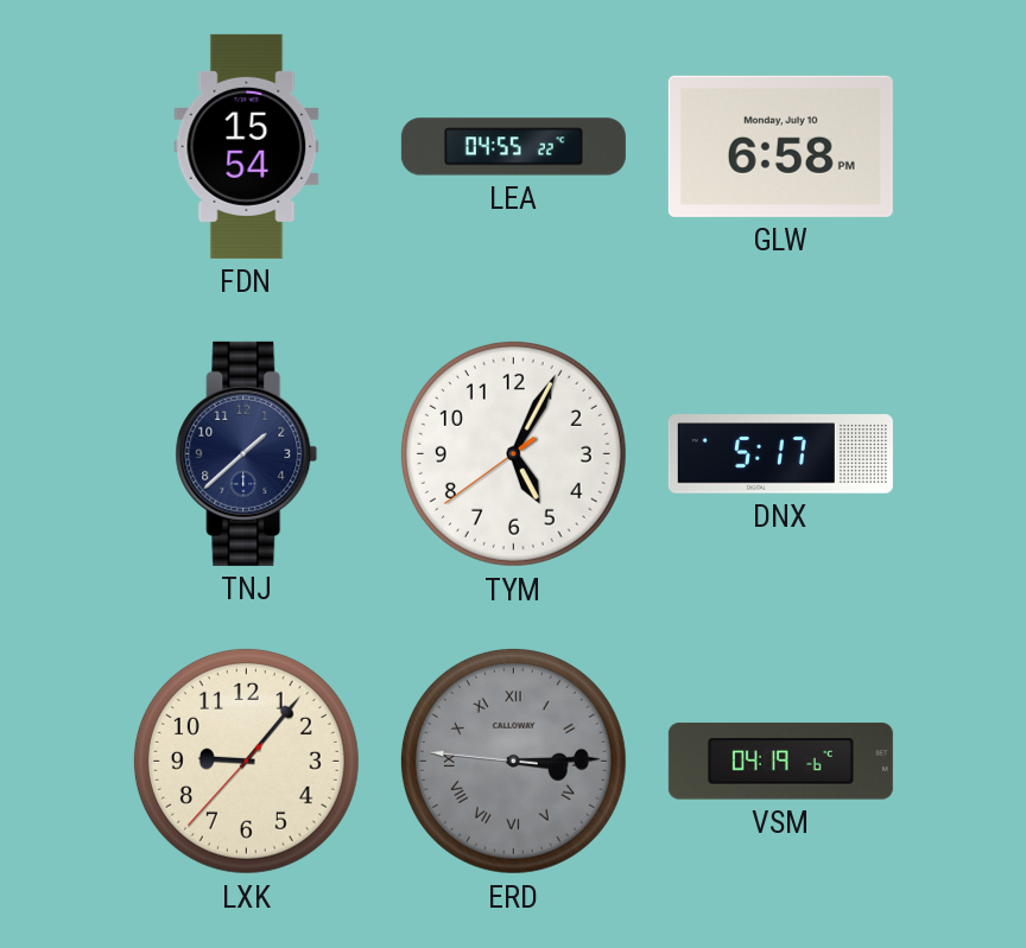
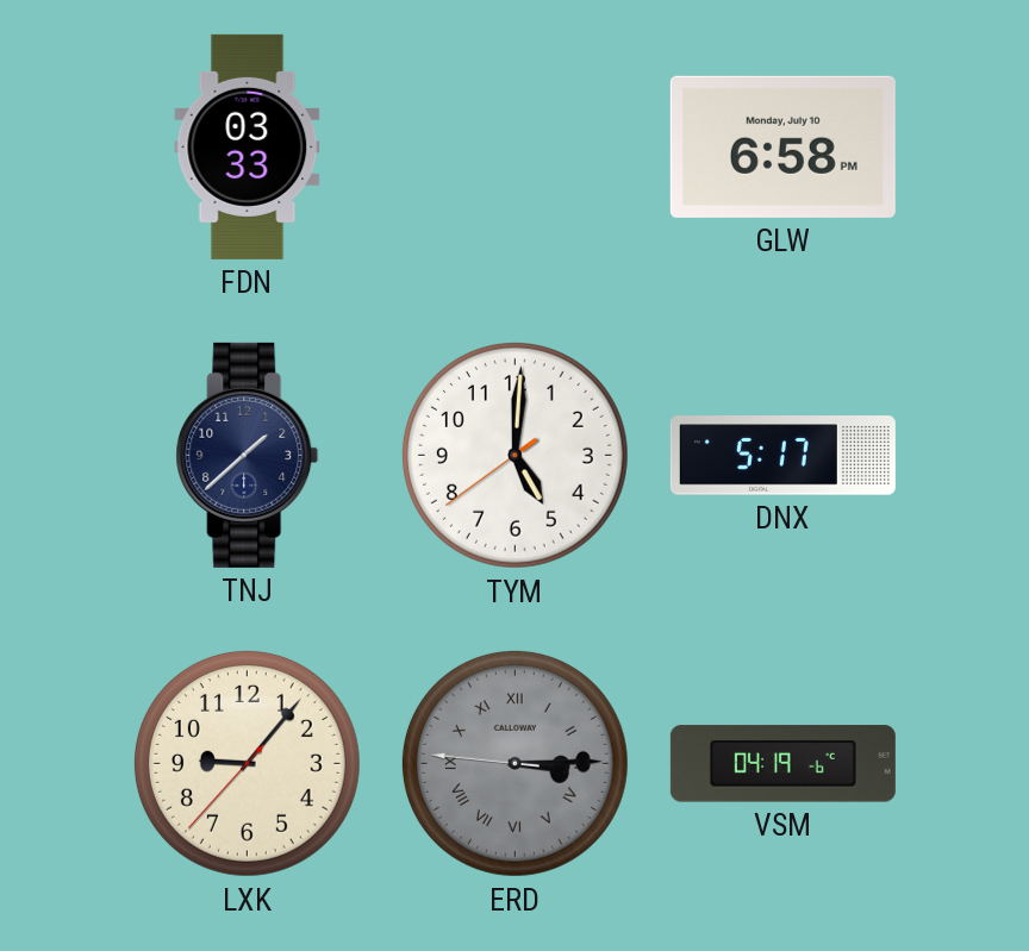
FDN: 15:54 -> 03:33
LEA: 04:55 -> none
TYM: 5:04 -> 5:00
